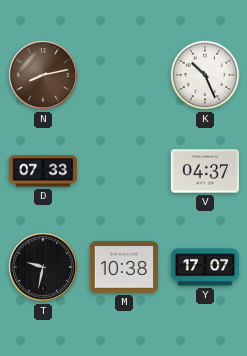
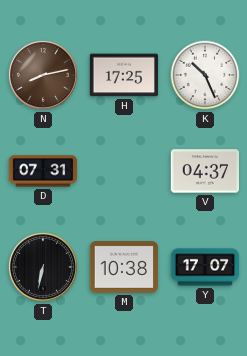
H: none -> 17:25
D: 07:33 -> 07:31
T: 9:32 -> 6:32
